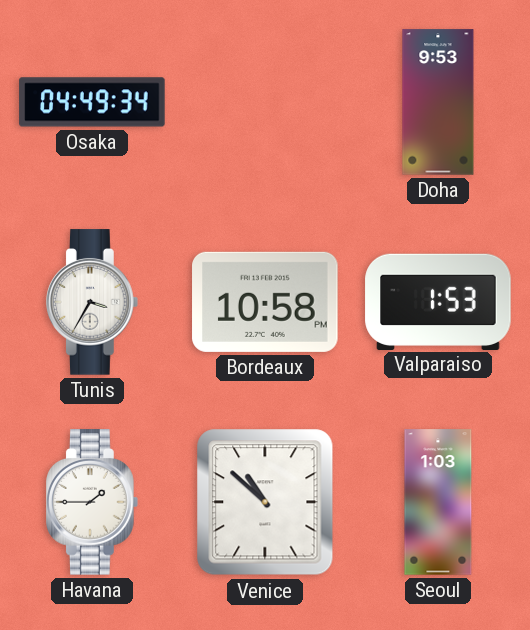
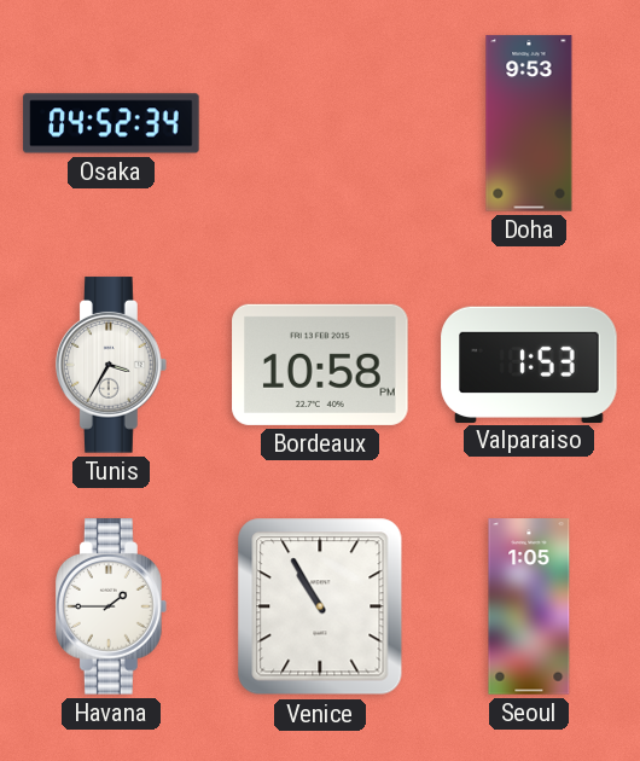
Osaka: 04:49 -> 04:52
Venice: 10:52 -> 10:55
Seoul: 1:03 -> 1:05
